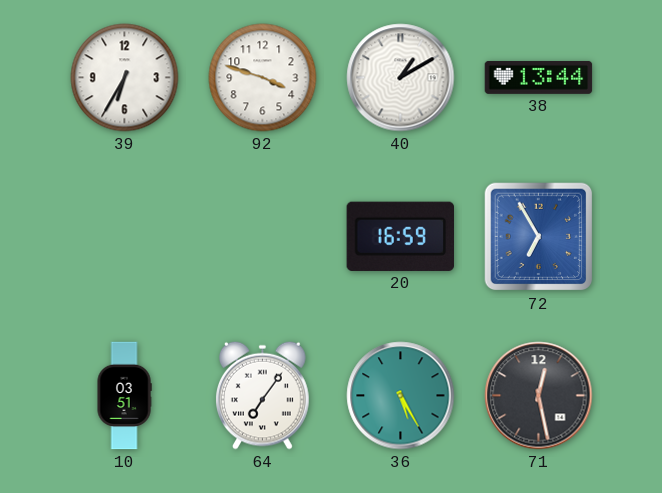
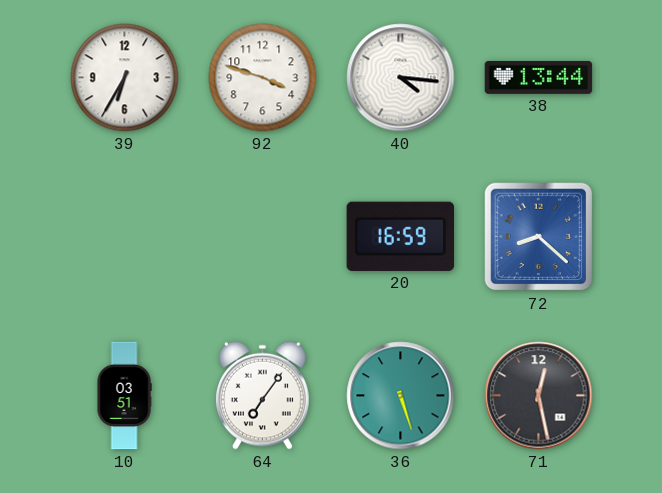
40: 1:10 -> 4:16
72: 6:55 -> 8:22
36: 5:25 -> 5:27
